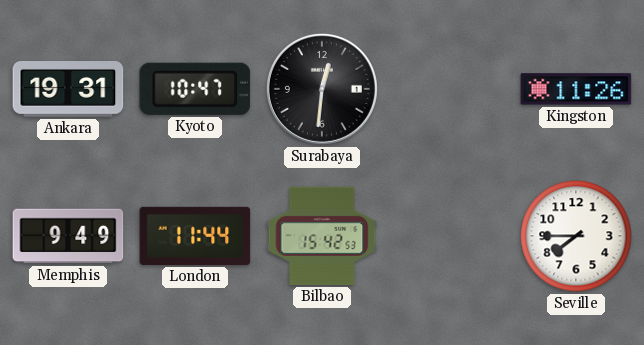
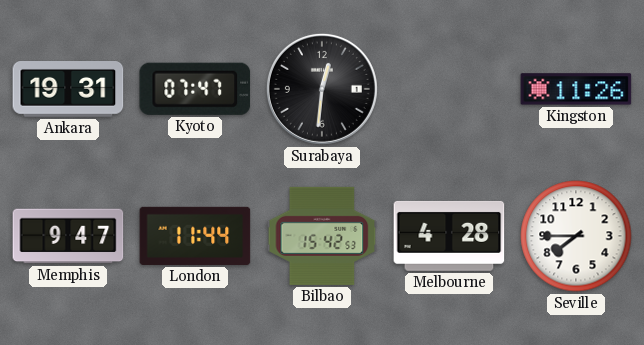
Kyoto: 10:47 -> 07:47
Memphis: 9:49 -> 9:47
Melbourne: none -> 4:28
